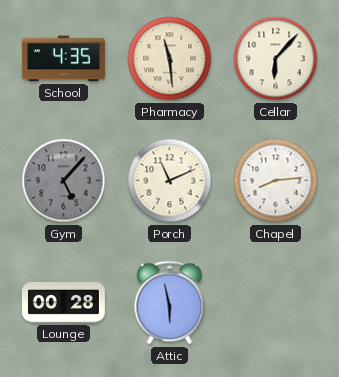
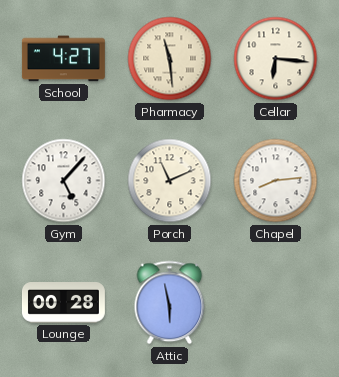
School: 4:35 -> 4:27
Cellar: 6:07 -> 6:16
Gym dial: grey -> white
